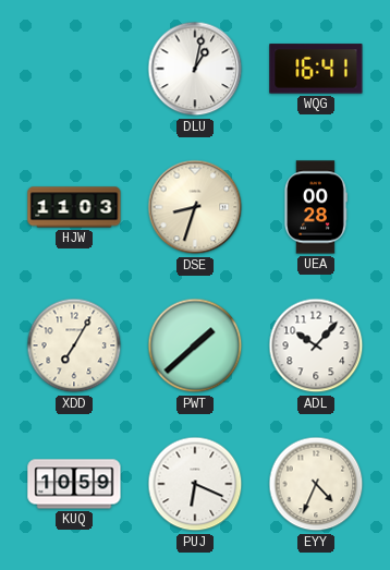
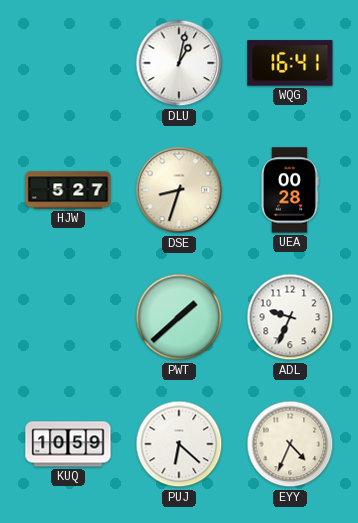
HJW: 11:03 -> 5:27
XDD: 7:05 -> none
ADL: 10:07 -> 9:34
PUJ: 6:19 -> 6:22
